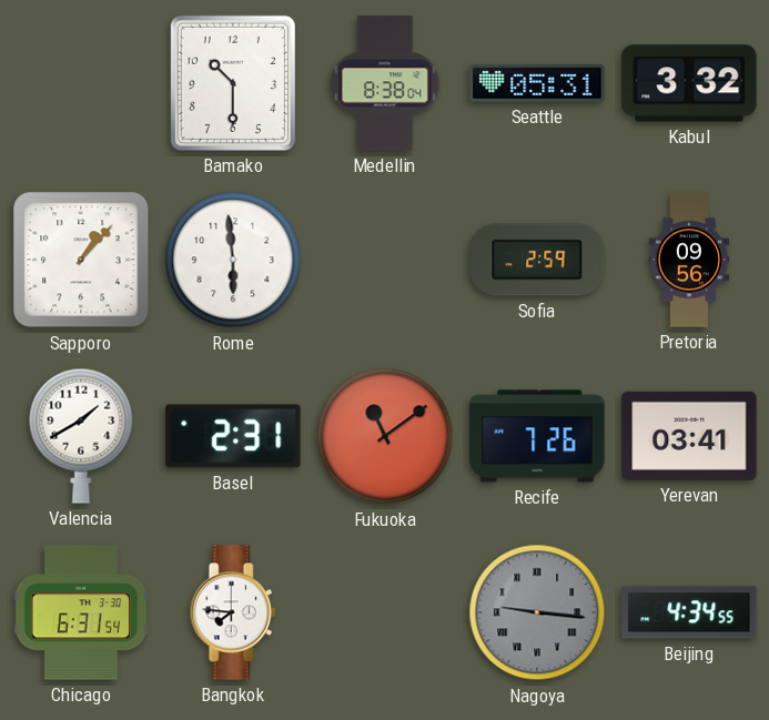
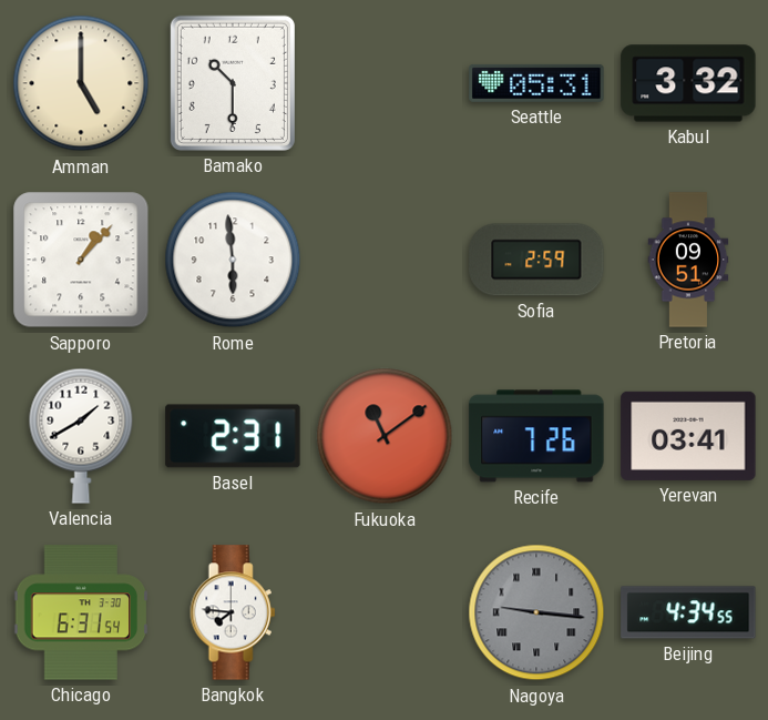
Amman: none -> 5:00
Medellin: 8:38 -> none
Pretoria: 09:56 -> 09:51
